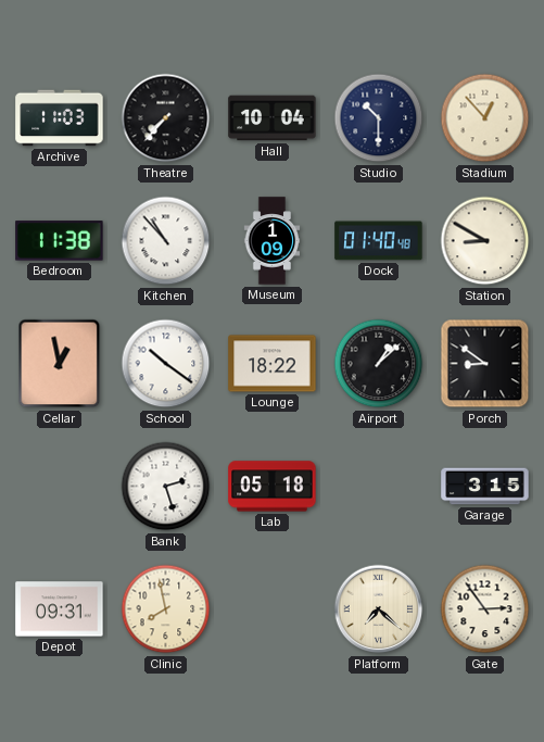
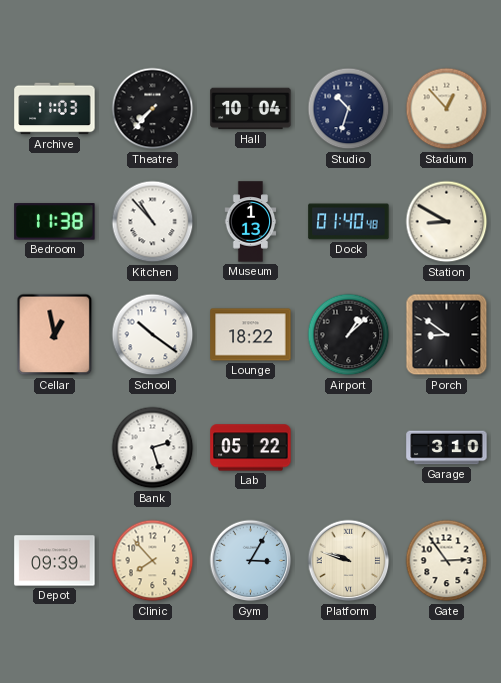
Studio: 10:30 -> 10:33
Museum: 1:09 -> 1:13
Lab: 05:18 -> 05:22
Garage: 3:15 -> 3:10
Depot: 09:31 -> 09:39
Clinic: 7:58 -> 7:53
Gym: none -> 3:05
Platform: 7:22 -> 9:48
